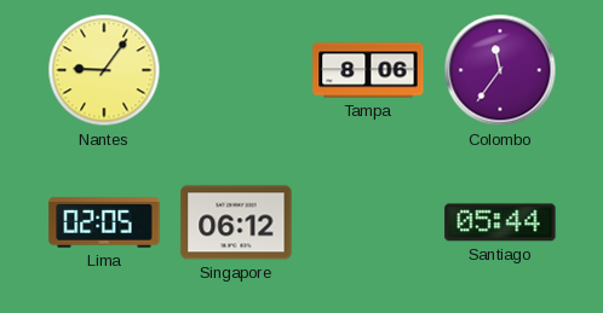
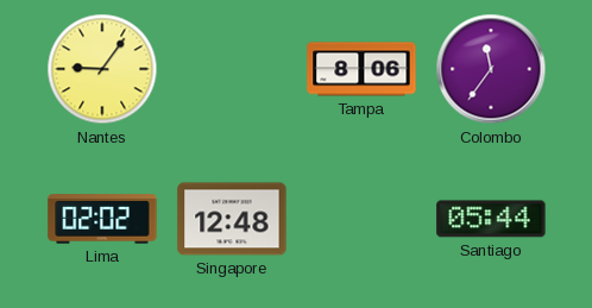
Lima: 02:05 -> 02:02
Singapore: 06:12 -> 12:48
